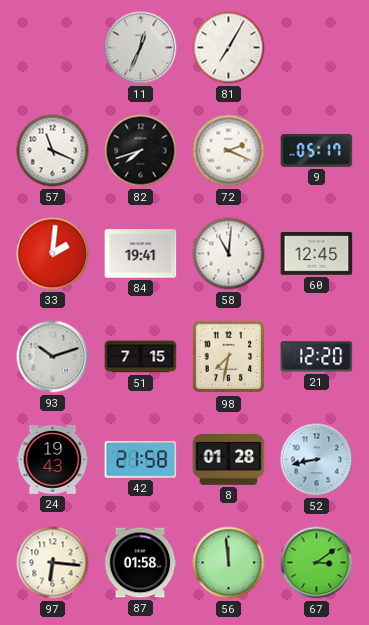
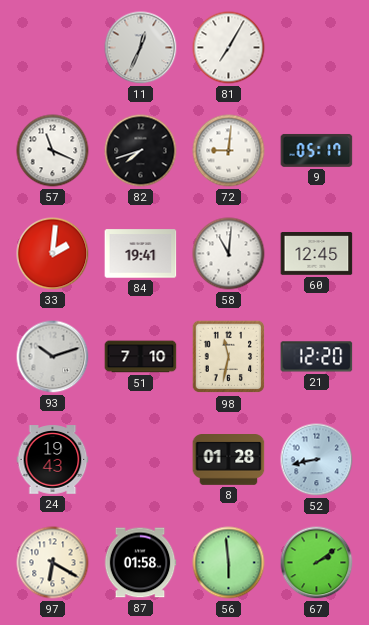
72: 2:19 -> 9:01
51: 7:15 -> 7:10
98: 7:32 -> 11:32
42: 21:58 -> none
97: 6:16 -> 6:20
56: 11:59 -> 5:59
67: 3:09 -> 2:09
